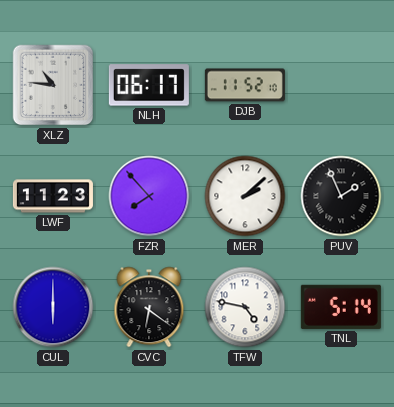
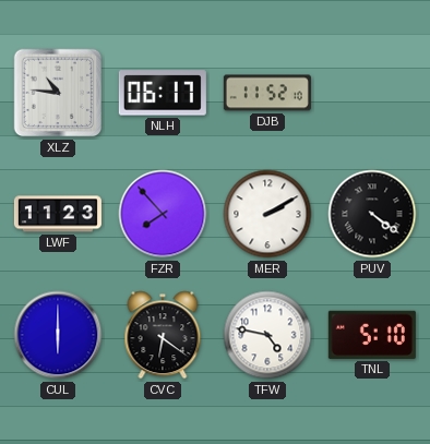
MER: 2:08 -> 2:10
PUV: 1:56 -> 4:21
TNL: 5:14 -> 5:10
